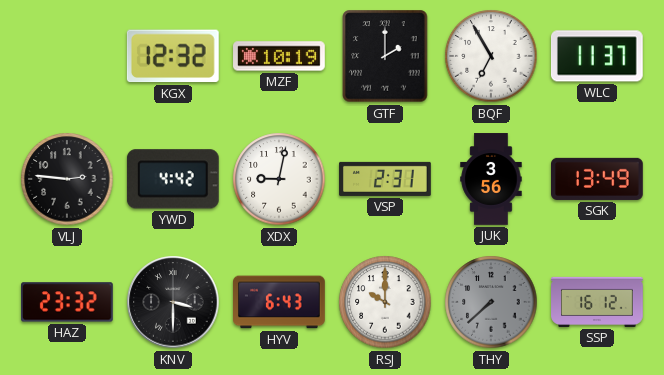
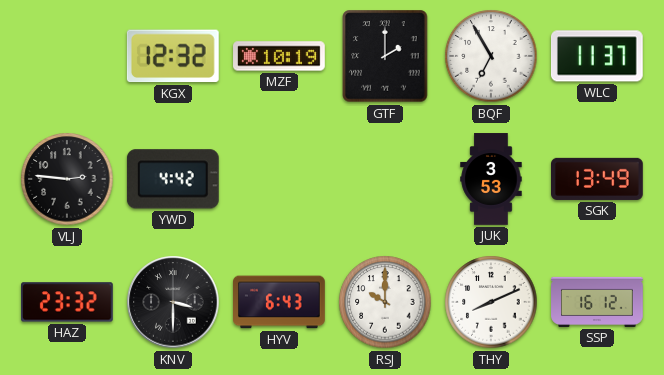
XDX: 9:02 -> none
VSP: 2:31 -> none
JUK: 3:56 -> 3:53
THY: 7:38 -> 8:11
THY dial: grey -> white
